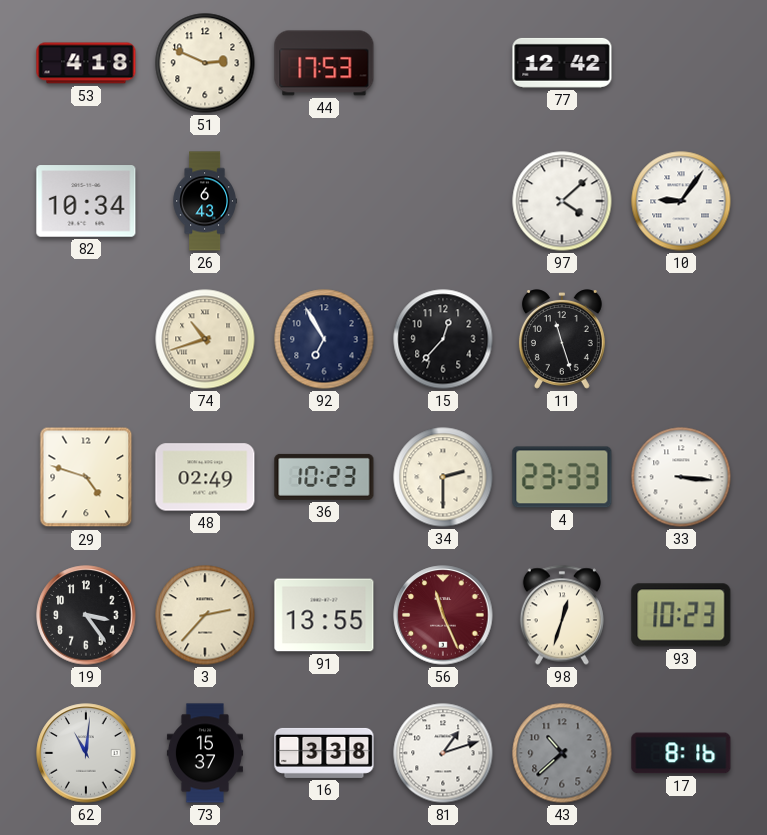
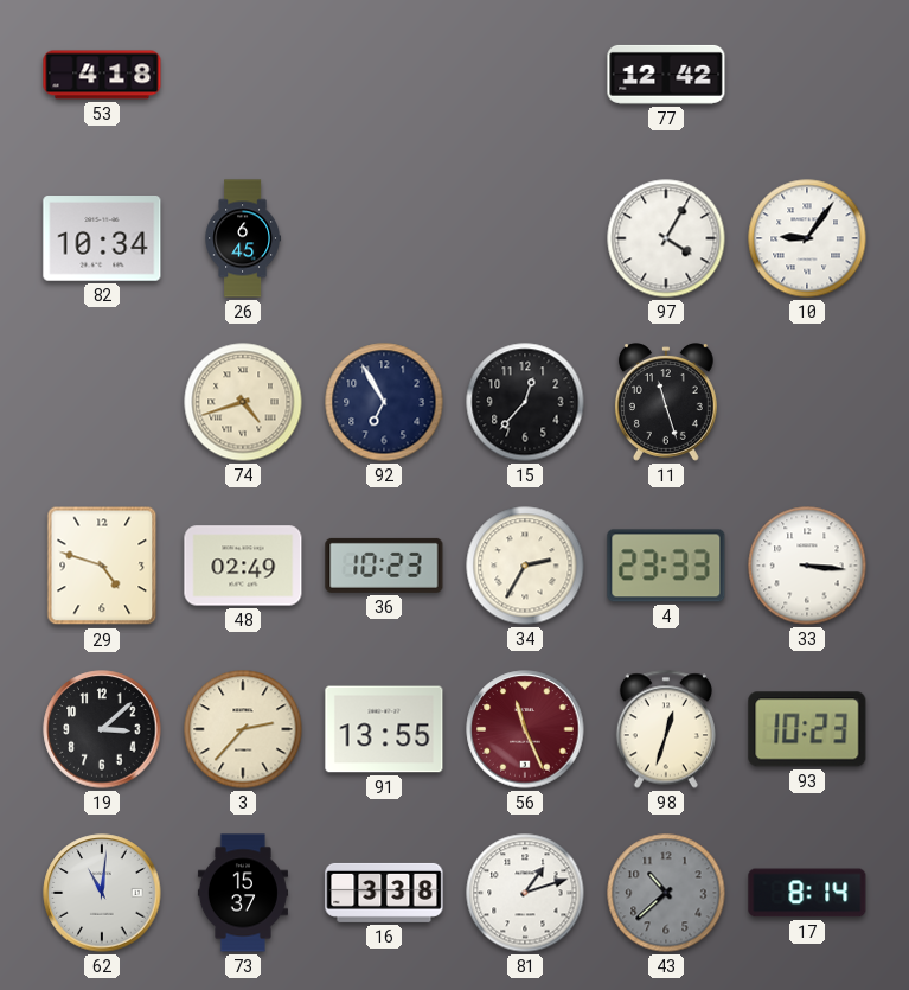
51: 2:49 -> none
44: 17:53 -> none
26: 6:43 -> 6:45
97: 4:08 -> 4:05
74: 10:42 -> 4:42
34: 2:30 -> 2:35
19: 3:24 -> 3:08
17: 8:16 -> 8:14
